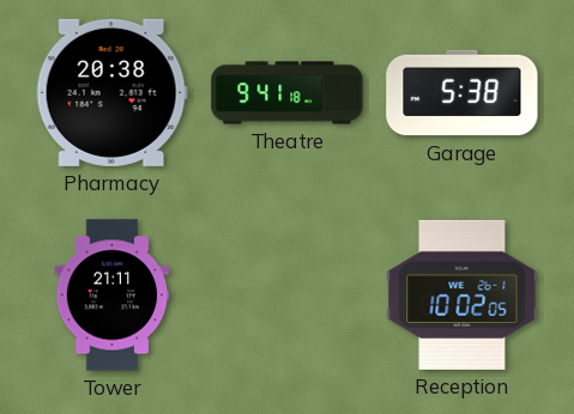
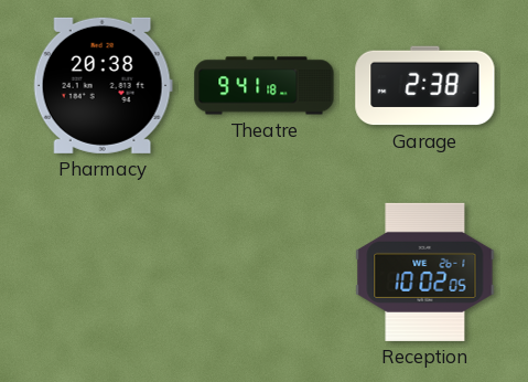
Garage: 5:38 -> 2:38
Tower: 21:11 -> none
